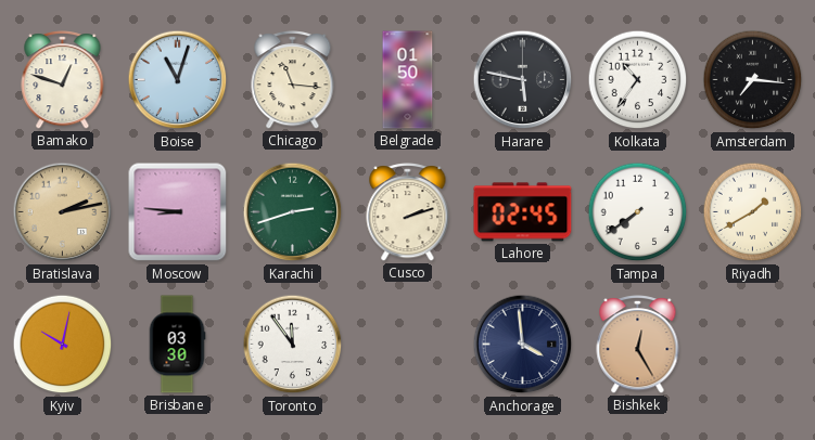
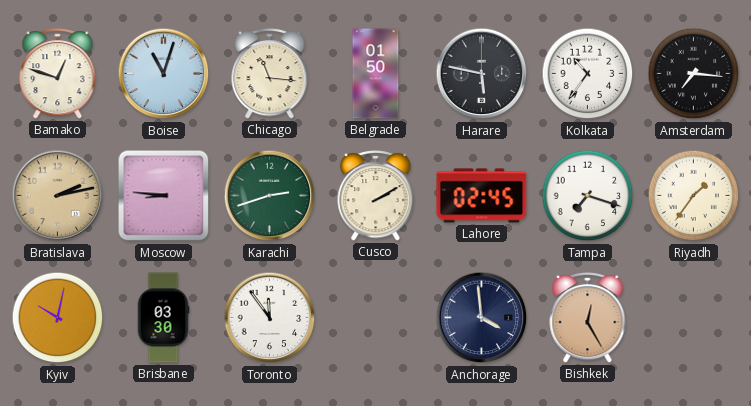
Cusco: 2:12 -> 2:10
Tampa: 7:39 -> 7:18
Riyadh: 1:40 -> 1:36
